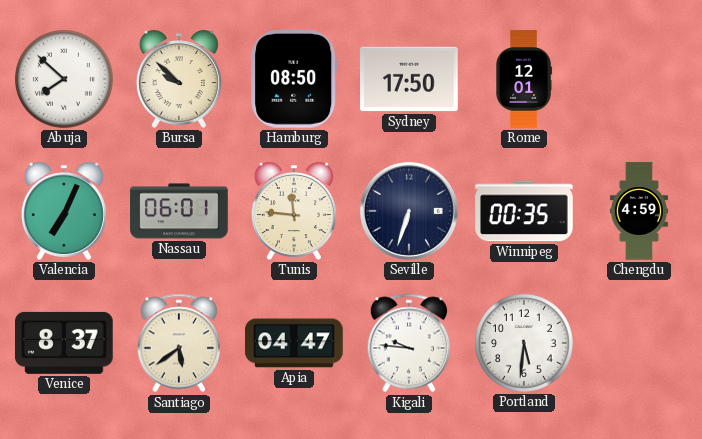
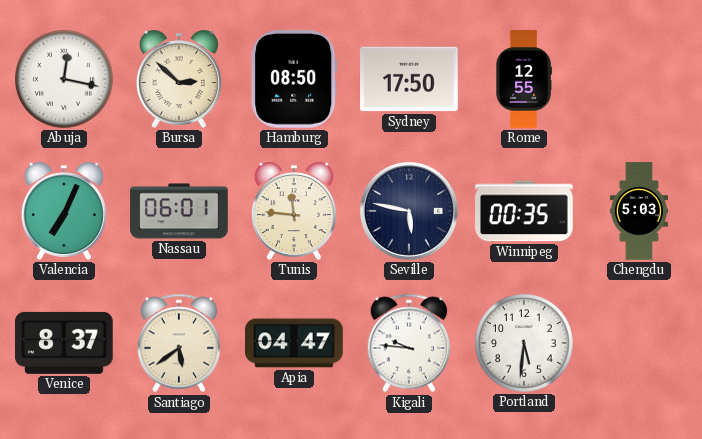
Abuja: 7:52 -> 12:17
Bursa: 9:52 -> 2:52
Rome: 12:01 -> 12:55
Seville: 6:33 -> 5:47
Chengdu: 4:59 -> 5:03
